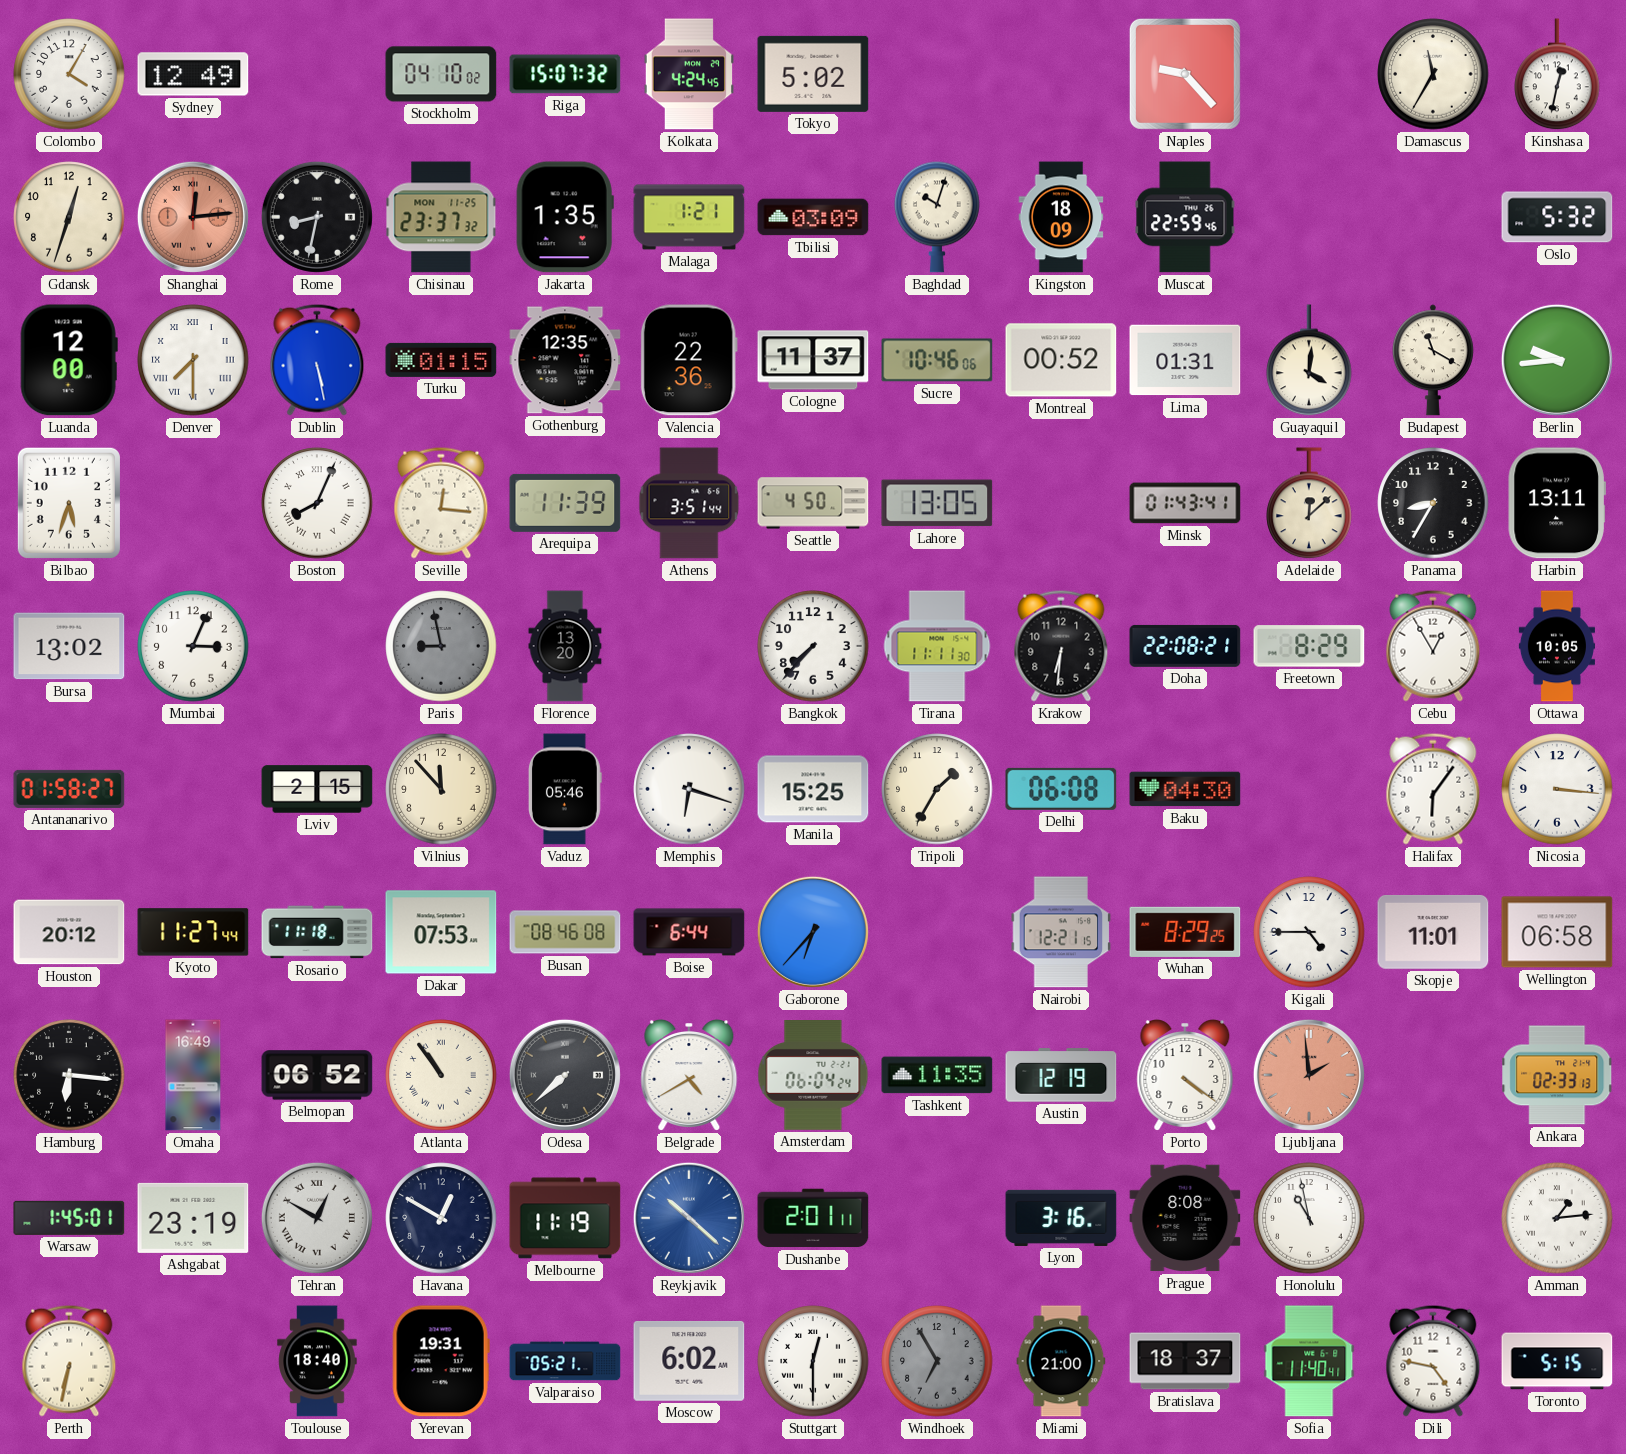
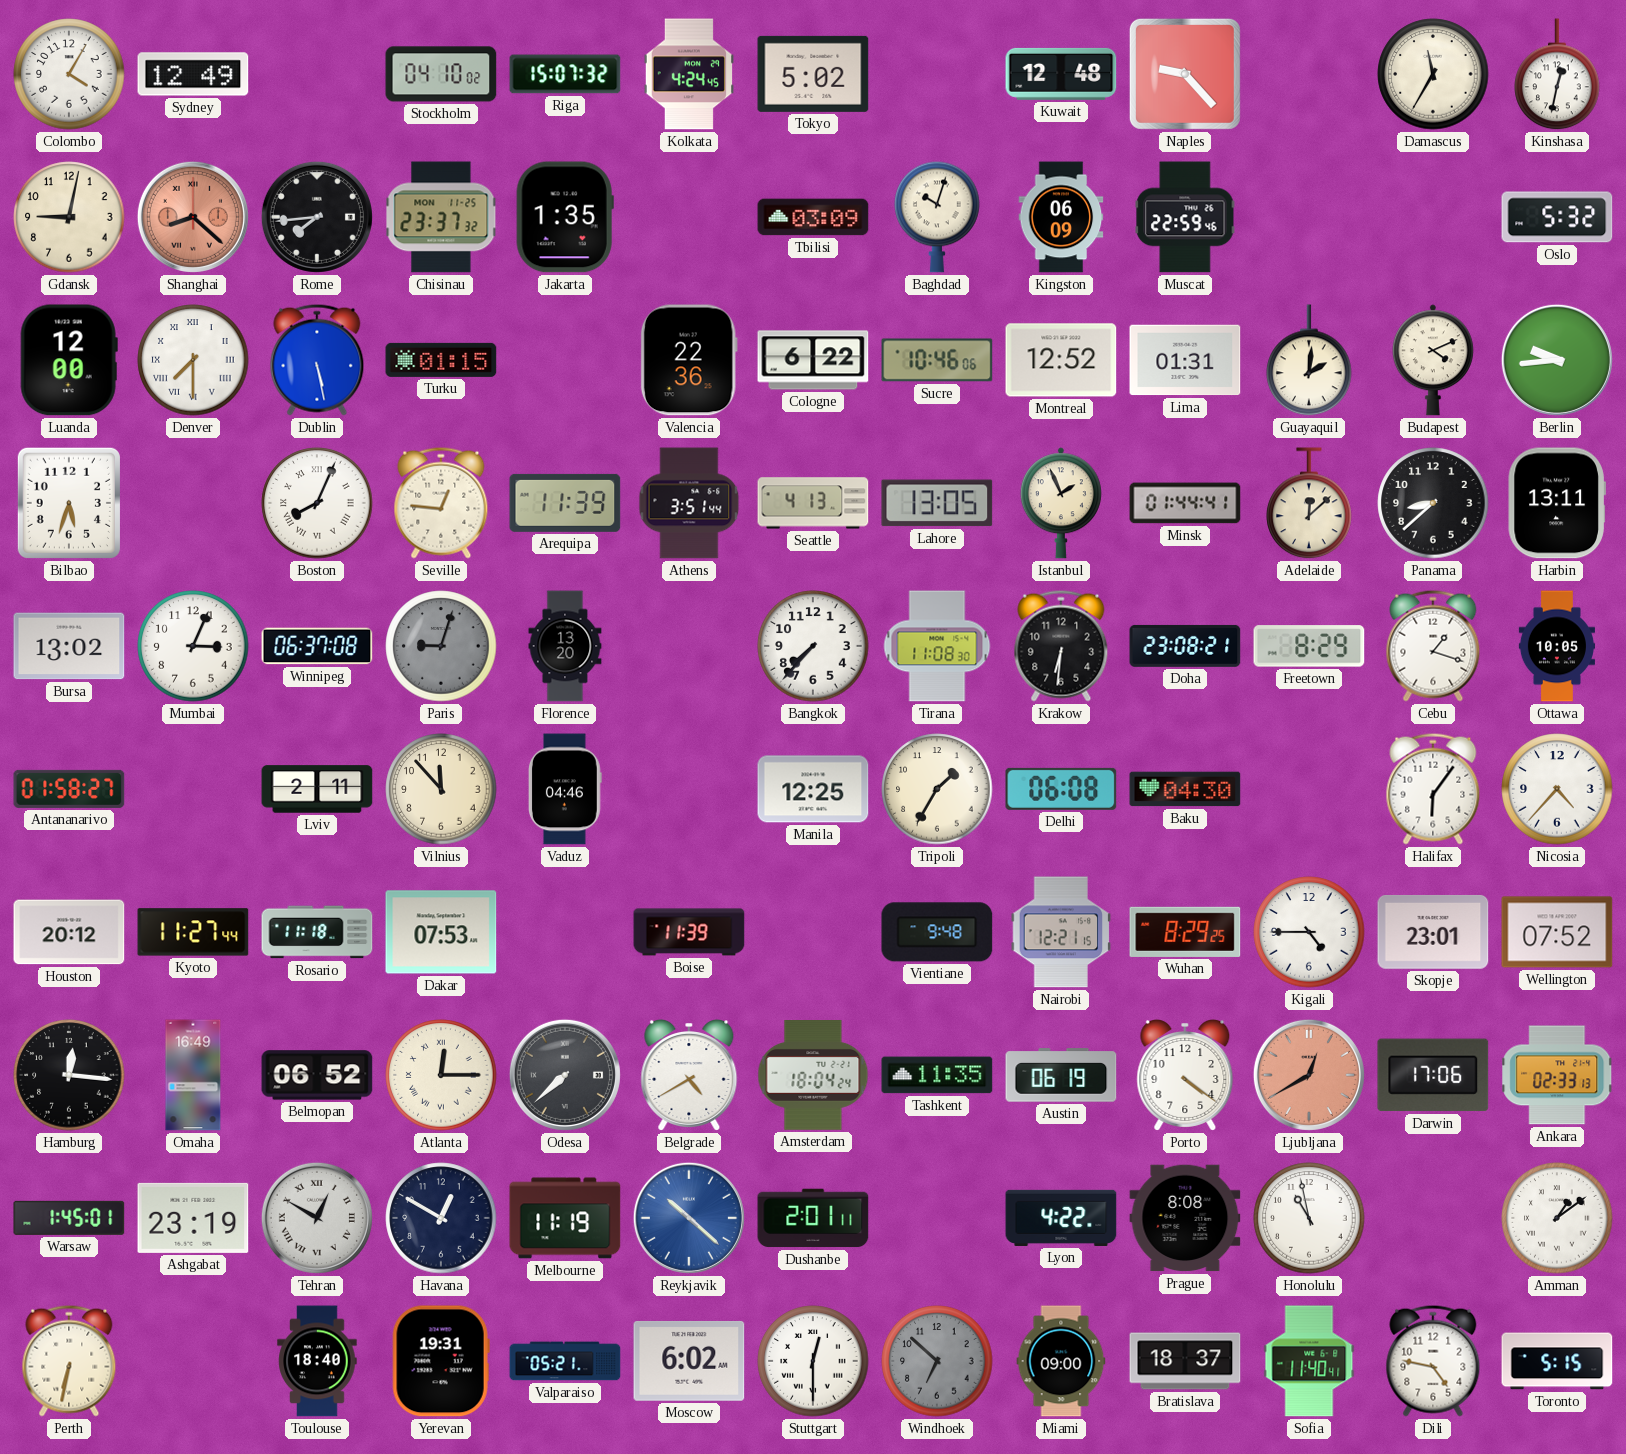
Kuwait: none -> 12:48
Gdansk: 12:33 -> 9:02
Shanghai: 12:14 -> 8:22
Rome: 8:32 -> 7:44
Malaga: 1:21 -> none
Kingston: 18:09 -> 06:09
Gothenburg: 12:35 -> none
Cologne: 11:37 -> 6:22
Montreal: 00:52 -> 12:52
Guayaquil: 4:01 -> 2:01
Budapest: 11:20 -> 4:11
Seville: 12:16 -> 12:46
Seattle: 4:50 -> 4:13
Istanbul: none -> 1:56
Minsk: 01:43 -> 01:44
Panama: 8:35 -> 8:38
Winnipeg: none -> 06:37
Paris: 8:58 -> 9:03
Tirana: 11:11 -> 11:08
Doha: 22:08 -> 23:08
Cebu: 12:55 -> 1:18
Lviv: 2:15 -> 2:11
Vaduz: 05:46 -> 04:46
Memphis: 6:18 -> none
Manila: 15:25 -> 12:25
Nicosia: 3:16 -> 4:37
Busan: 08:46 -> none
Boise: 6:44 -> 11:39
Gaborone: 6:37 -> none
Vientiane: none -> 9:48
Skopje: 11:01 -> 23:01
Wellington: 06:58 -> 07:52
Hamburg: 6:16 -> 12:16
Atlanta: 10:54 -> 12:15
Amsterdam: 06:04 -> 18:04
Austin: 12:19 -> 06:19
Ljubljana: 1:59 -> 12:40
Darwin: none -> 17:06
Lyon: 3:16 -> 4:22
Amman: 1:14 -> 1:09
Windhoek: 6:55 -> 6:52
Miami: 21:00 -> 09:00
